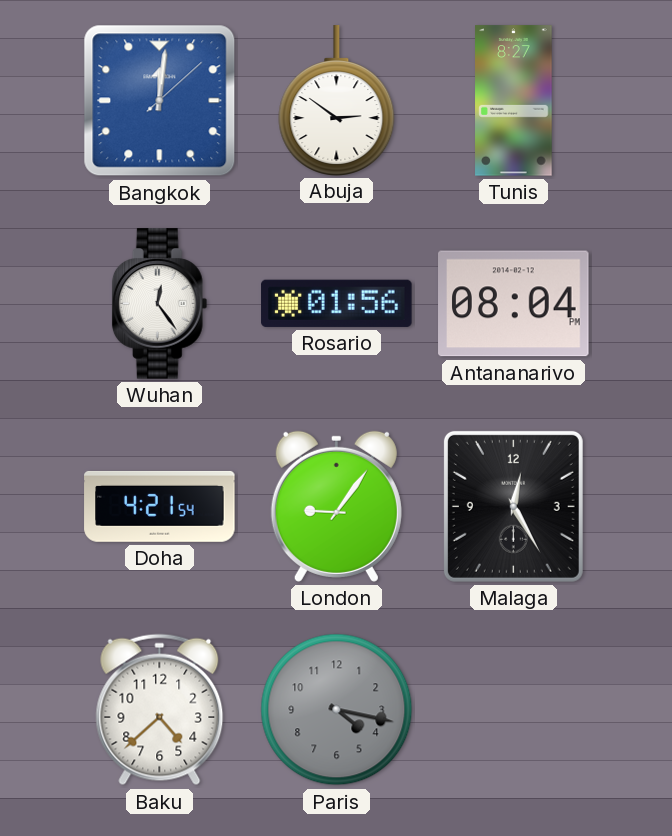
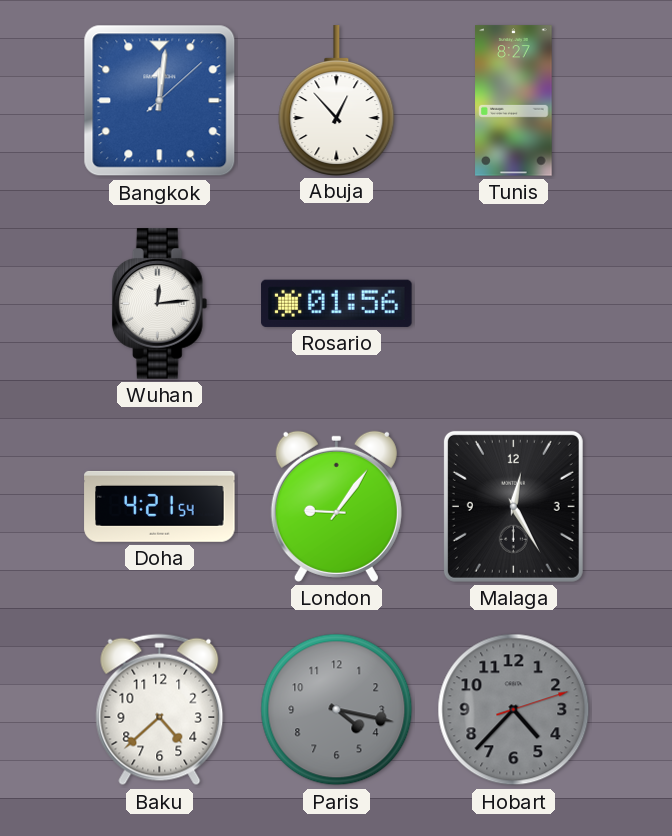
Abuja: 2:51 -> 12:53
Wuhan: 12:24 -> 12:14
Antananarivo: 08:04 -> none
Hobart: none -> 4:37
